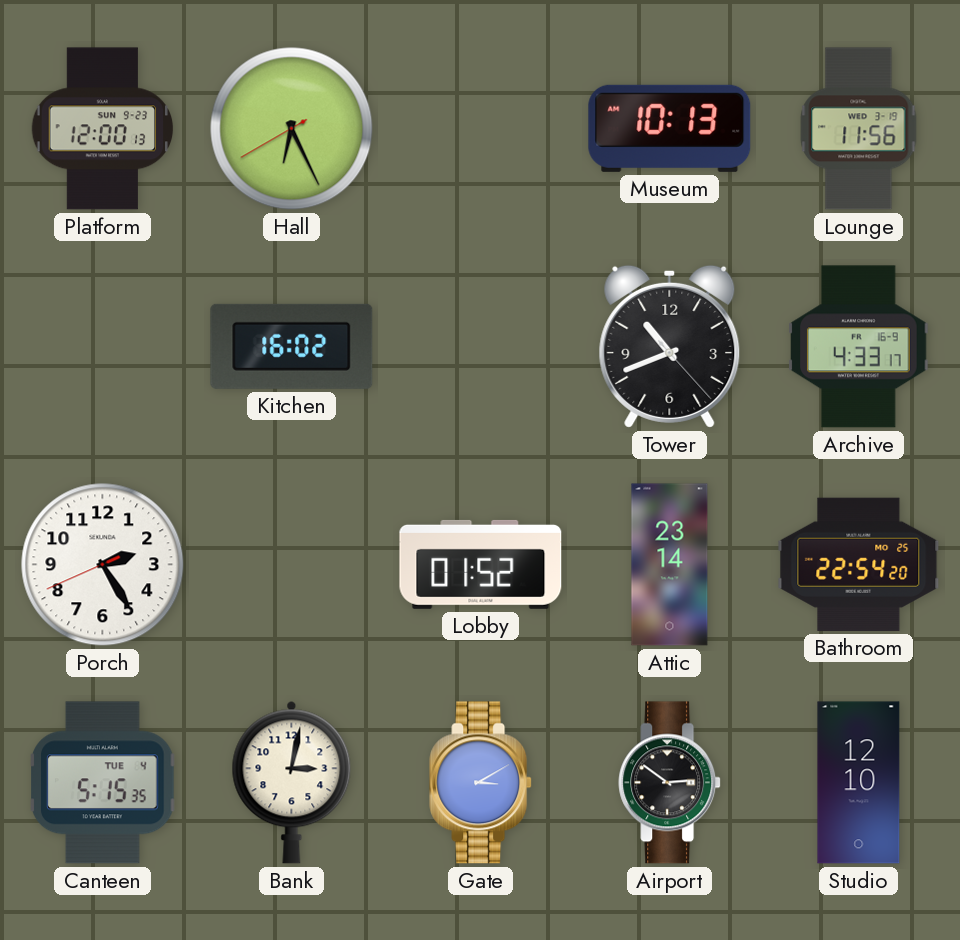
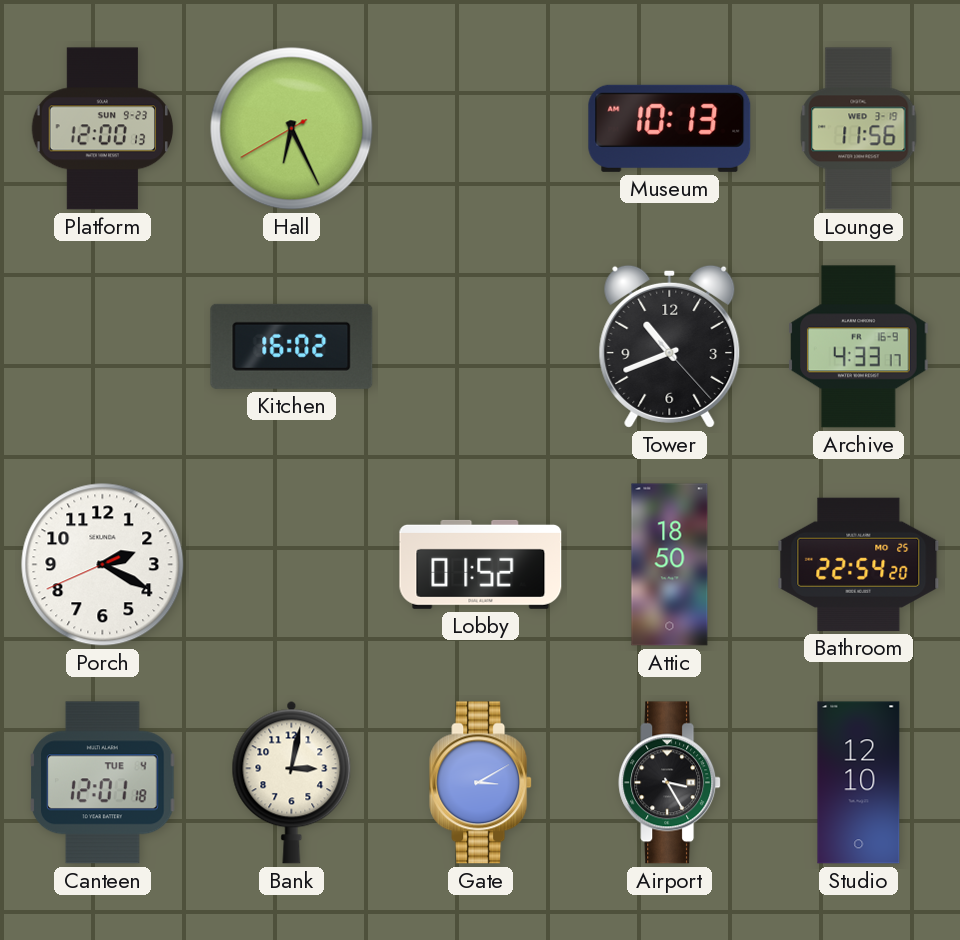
Porch: 2:24 -> 2:19
Attic: 23:14 -> 18:50
Canteen: 5:15 -> 12:01
Airport: 2:51 -> 3:25
